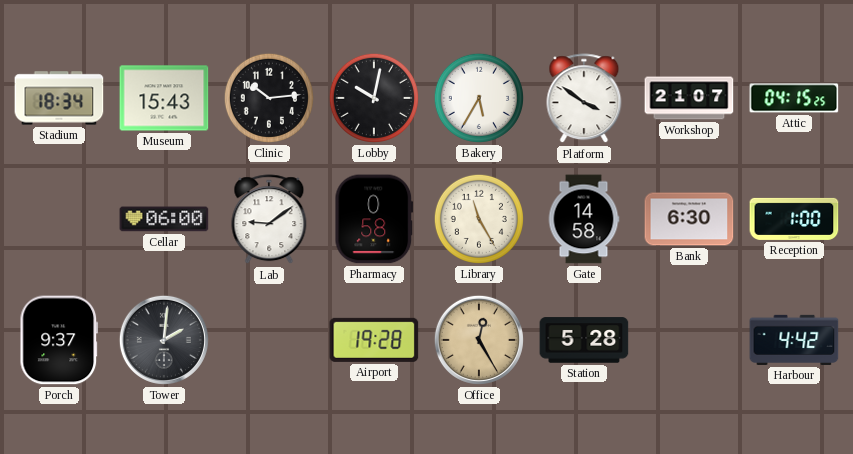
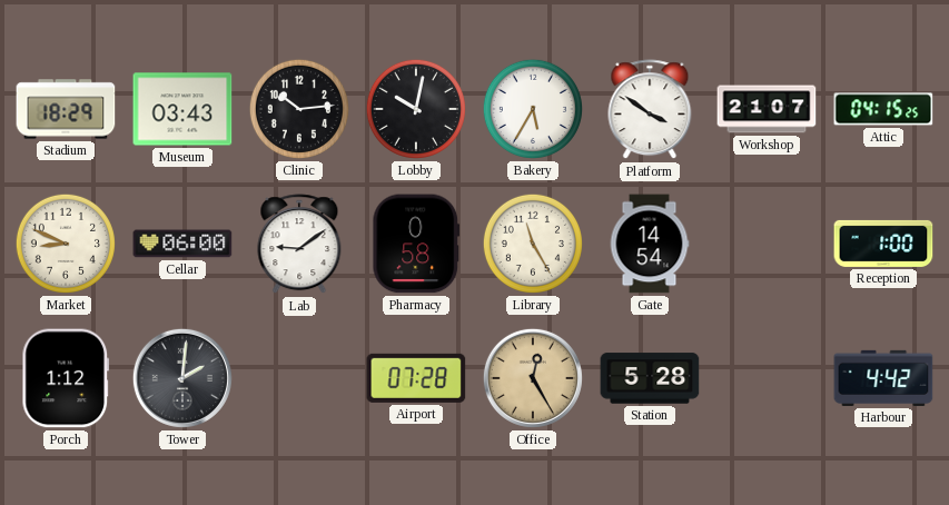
Stadium: 18:34 -> 18:29
Museum: 15:43 -> 03:43
Market: none -> 8:49
Gate: 14:58 -> 14:54
Bank: 6:30 -> none
Porch: 9:37 -> 1:12
Airport: 19:28 -> 07:28
